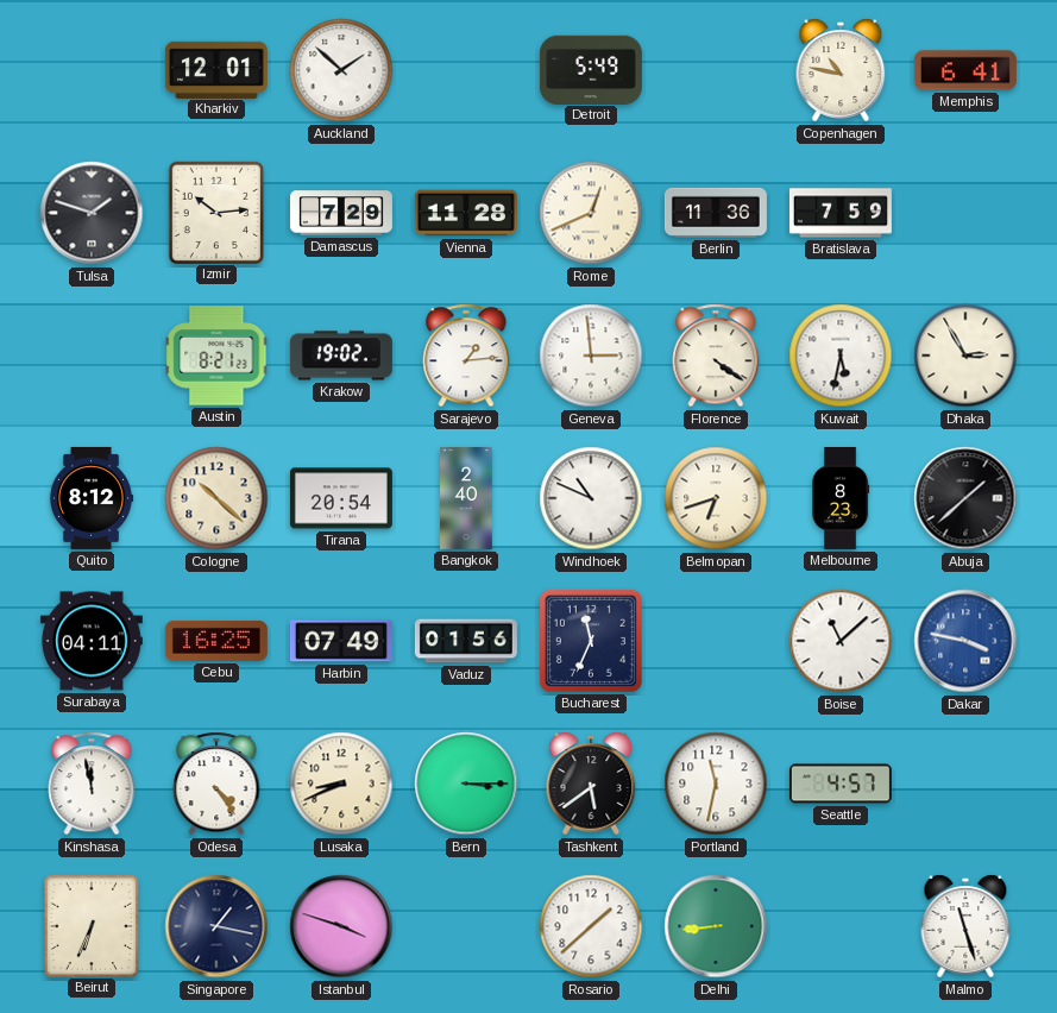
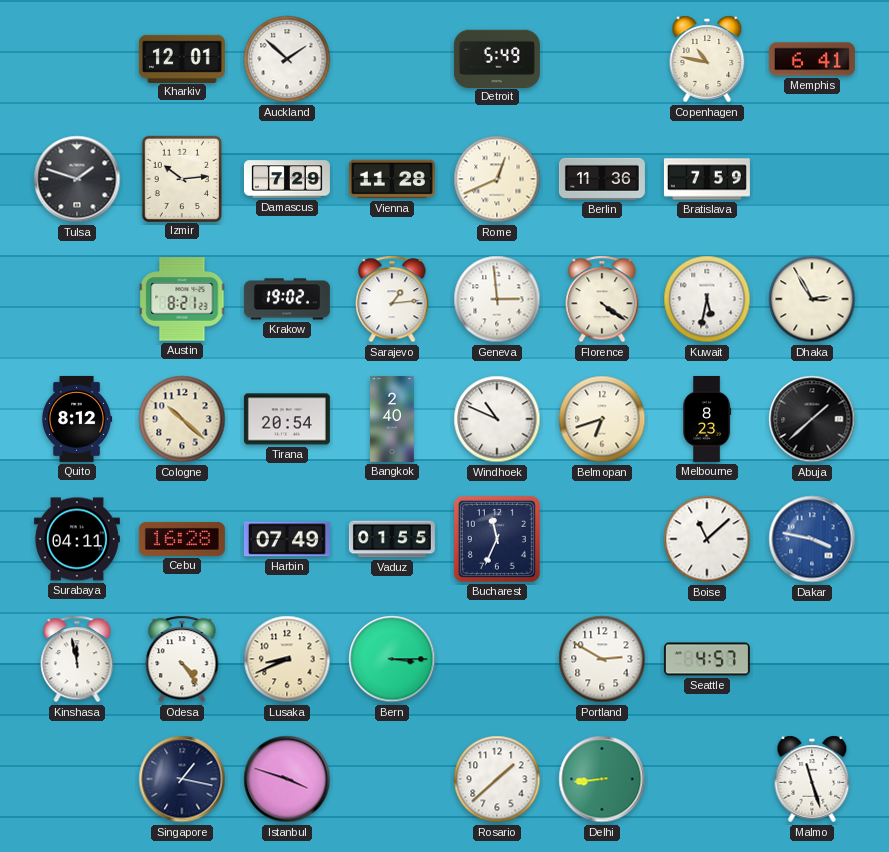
Cebu: 16:25 -> 16:28
Vaduz: 01:56 -> 01:55
Tashkent: 5:39 -> none
Portland: 11:32 -> 2:50
Beirut: 6:34 -> none
